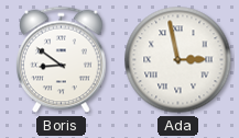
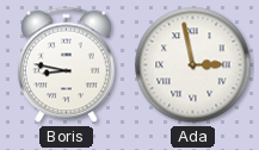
Boris: 8:51 -> 8:47
